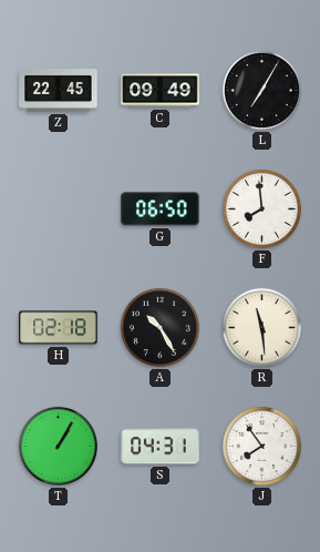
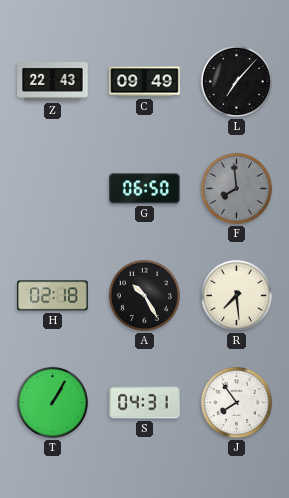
Z: 22:45 -> 22:43
L: 7:05 -> 7:07
F dial: white -> grey
R: 11:29 -> 7:29
